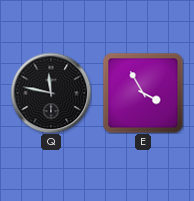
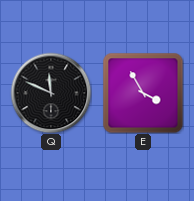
Q: 11:47 -> 11:49
